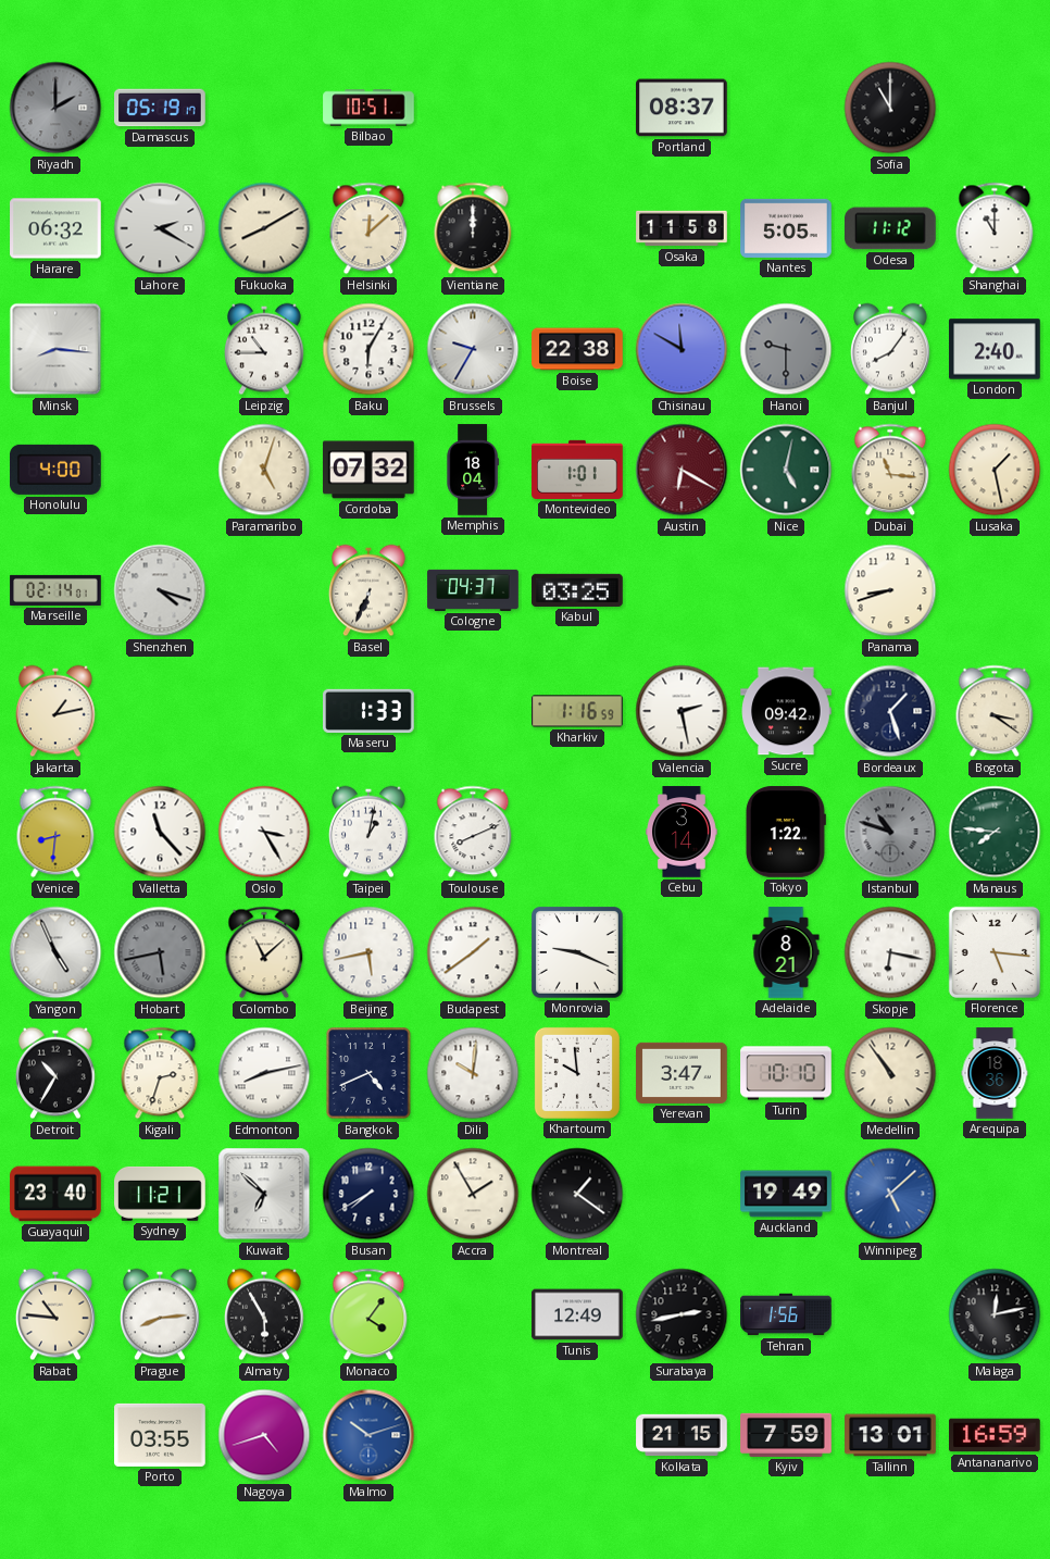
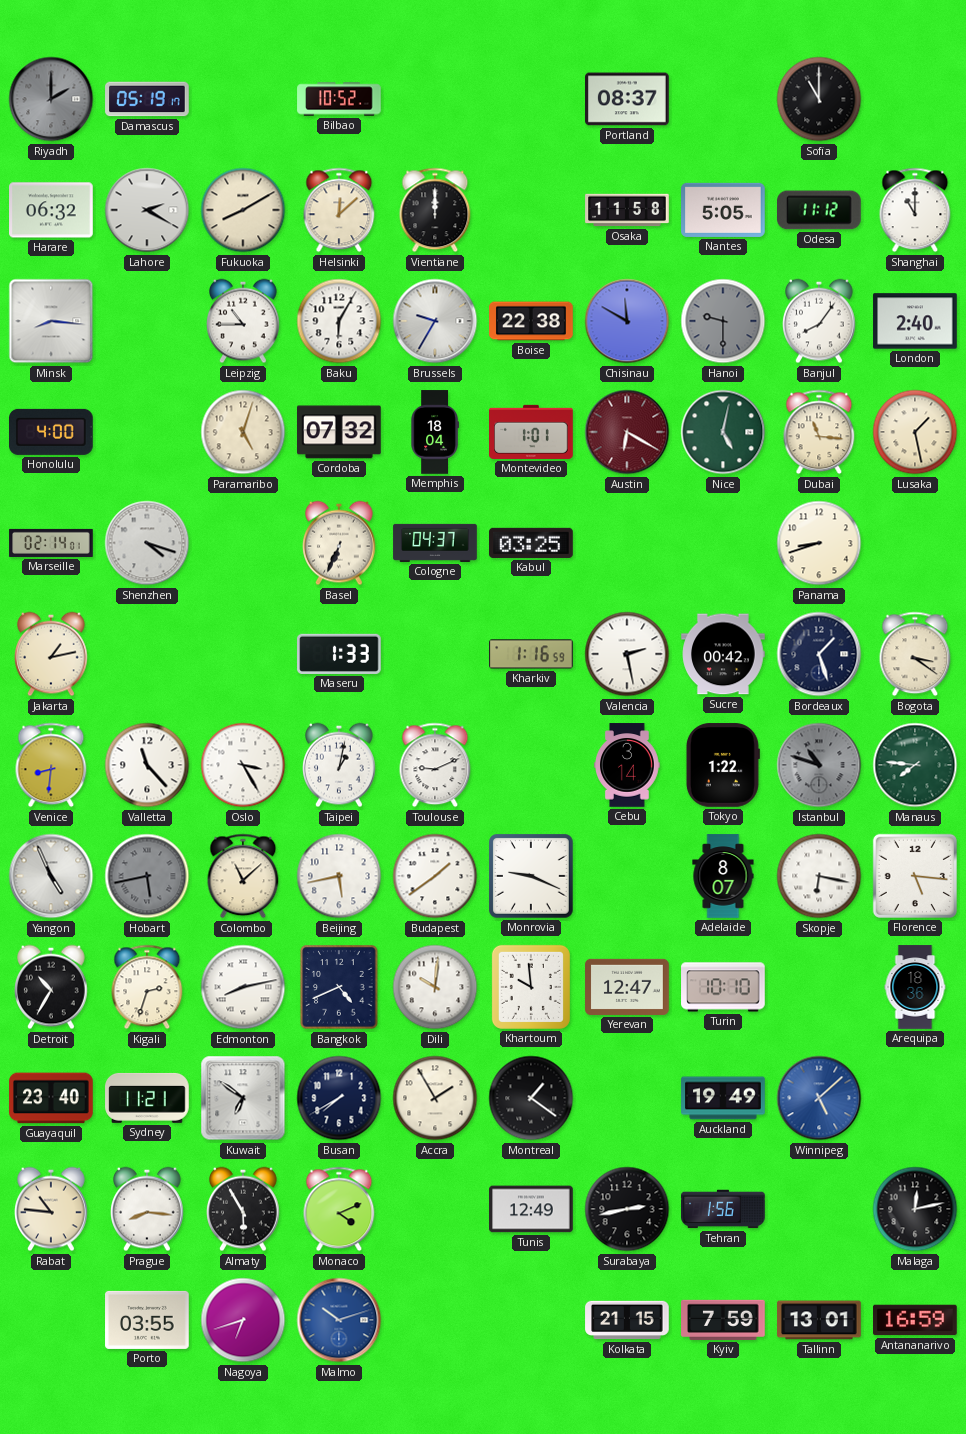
Bilbao: 10:51 -> 10:52
Sucre: 09:42 -> 00:42
Toulouse: 8:11 -> 9:11
Adelaide: 8:21 -> 8:07
Yerevan: 3:47 -> 12:47
Medellin: 10:54 -> none
Kuwait: 6:52 -> 6:51
Prague: 8:14 -> 8:16
Monaco: 4:06 -> 4:11
Nagoya: 4:42 -> 6:42
